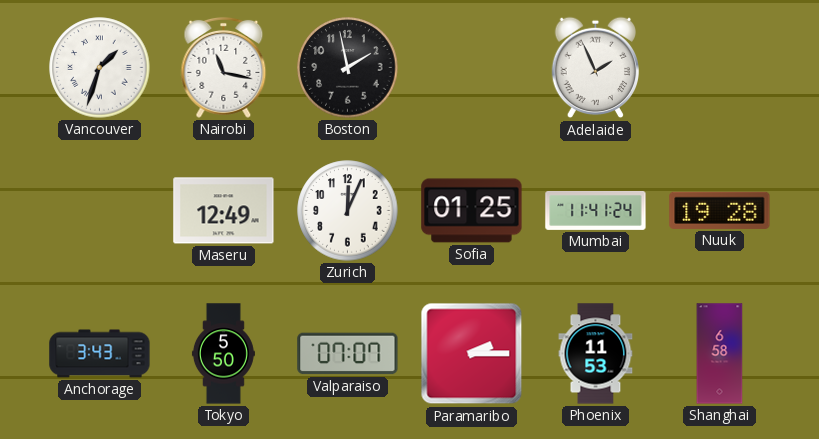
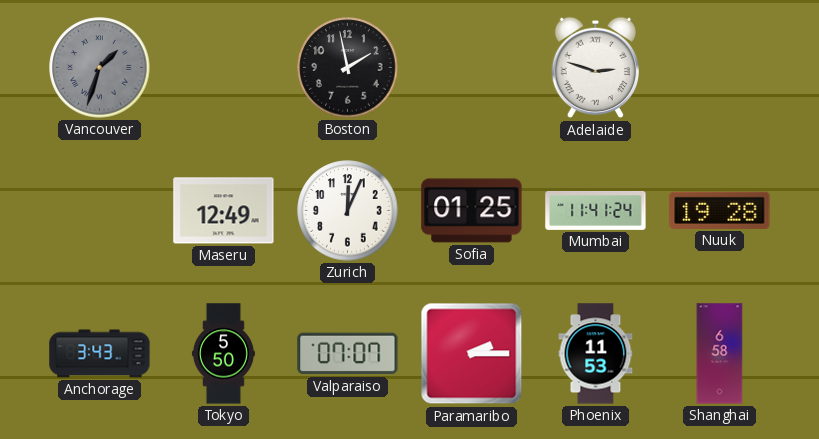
Vancouver dial: white -> grey
Nairobi: 11:17 -> none
Adelaide: 1:56 -> 2:48
